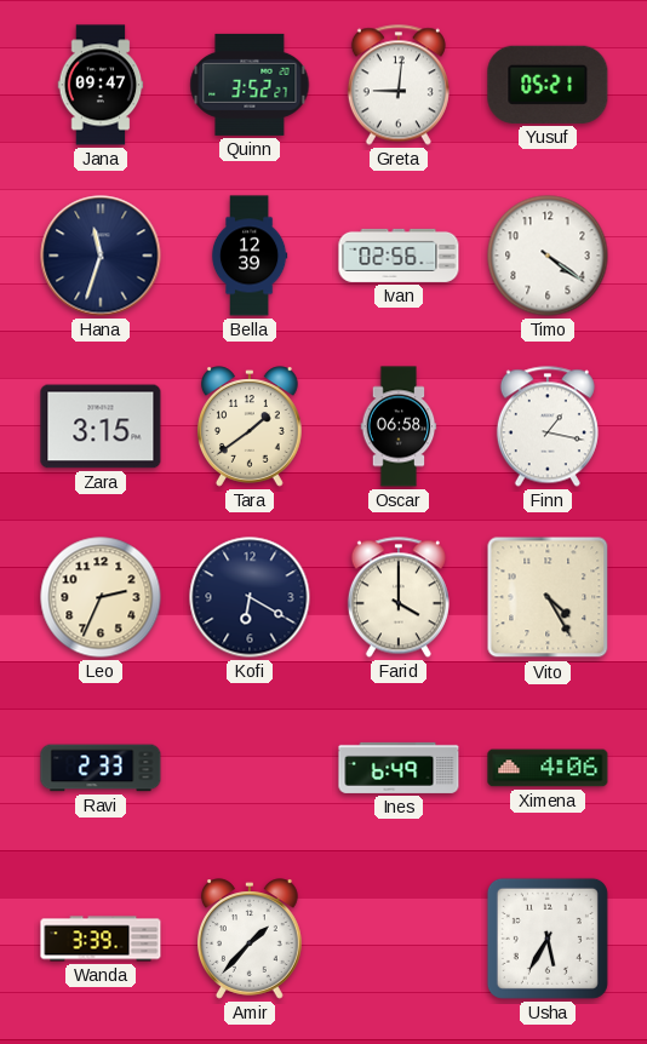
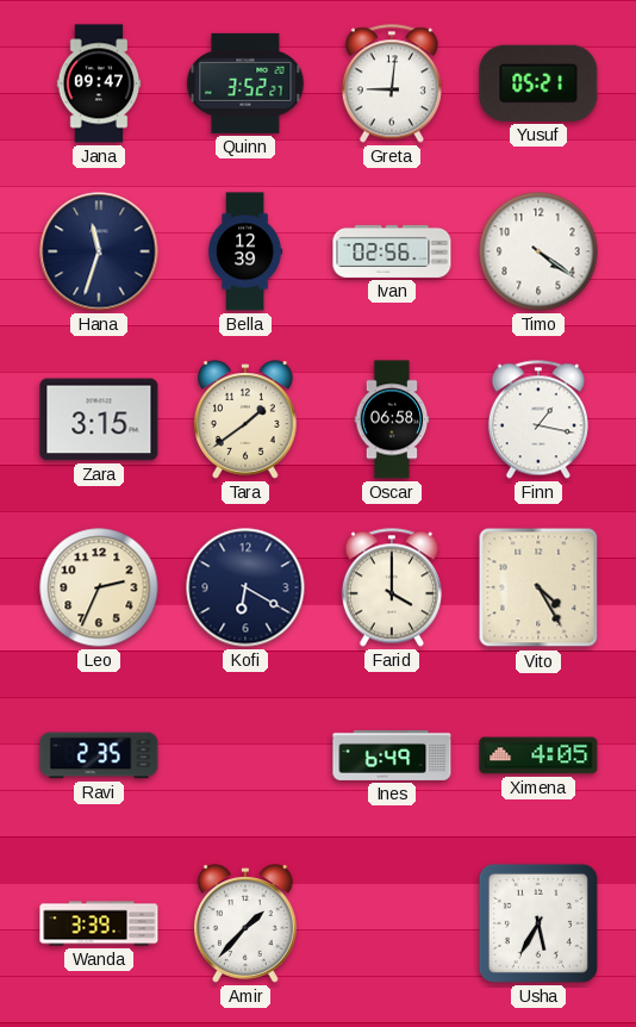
Ravi: 2:33 -> 2:35
Ximena: 4:06 -> 4:05
